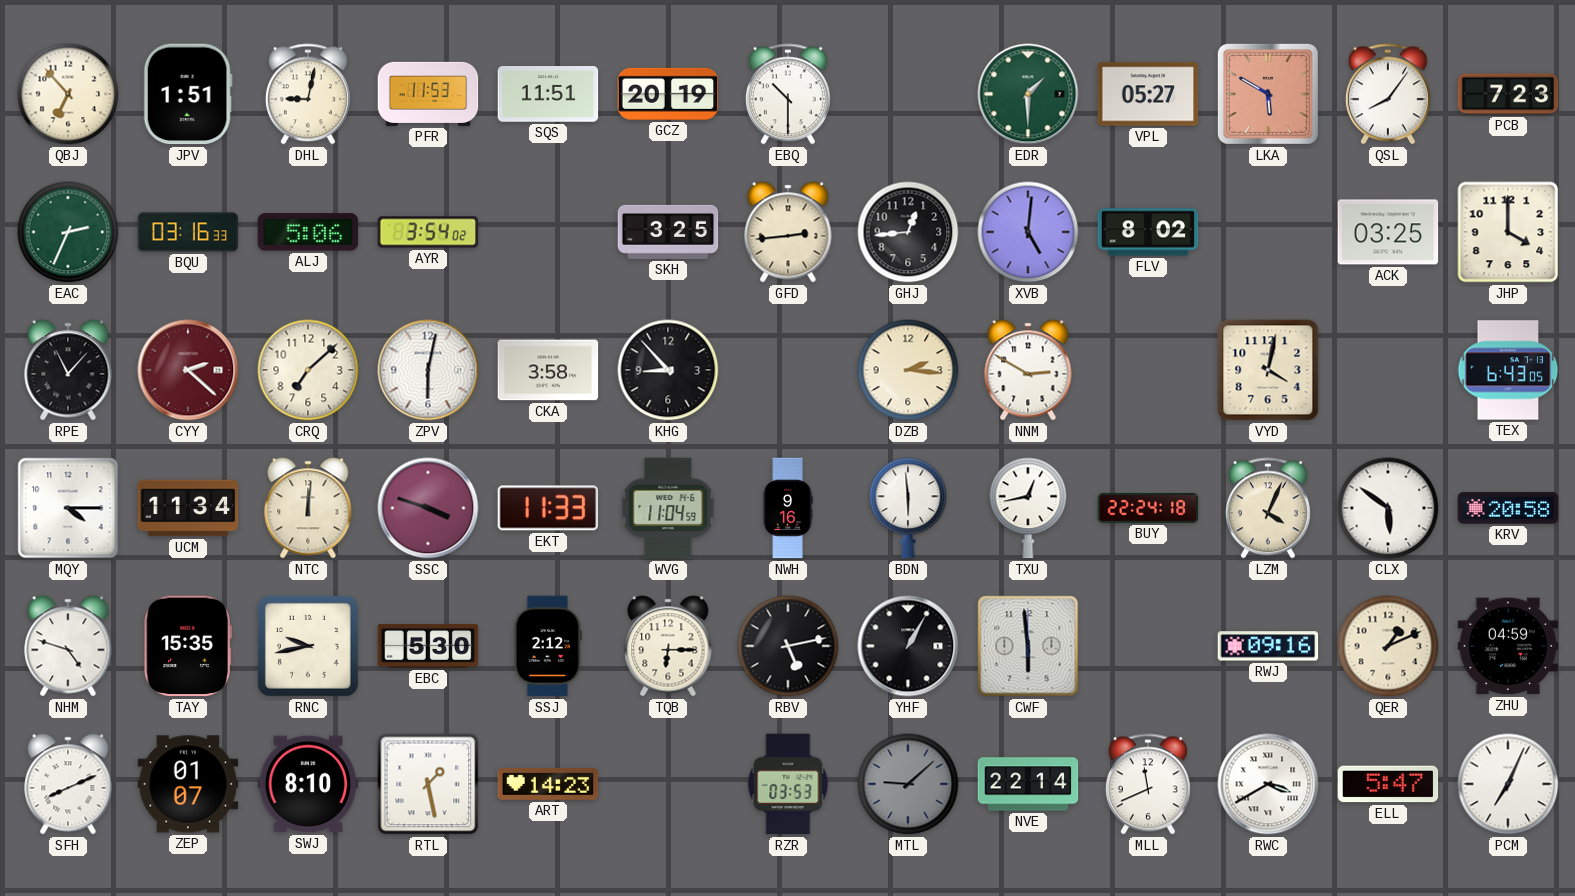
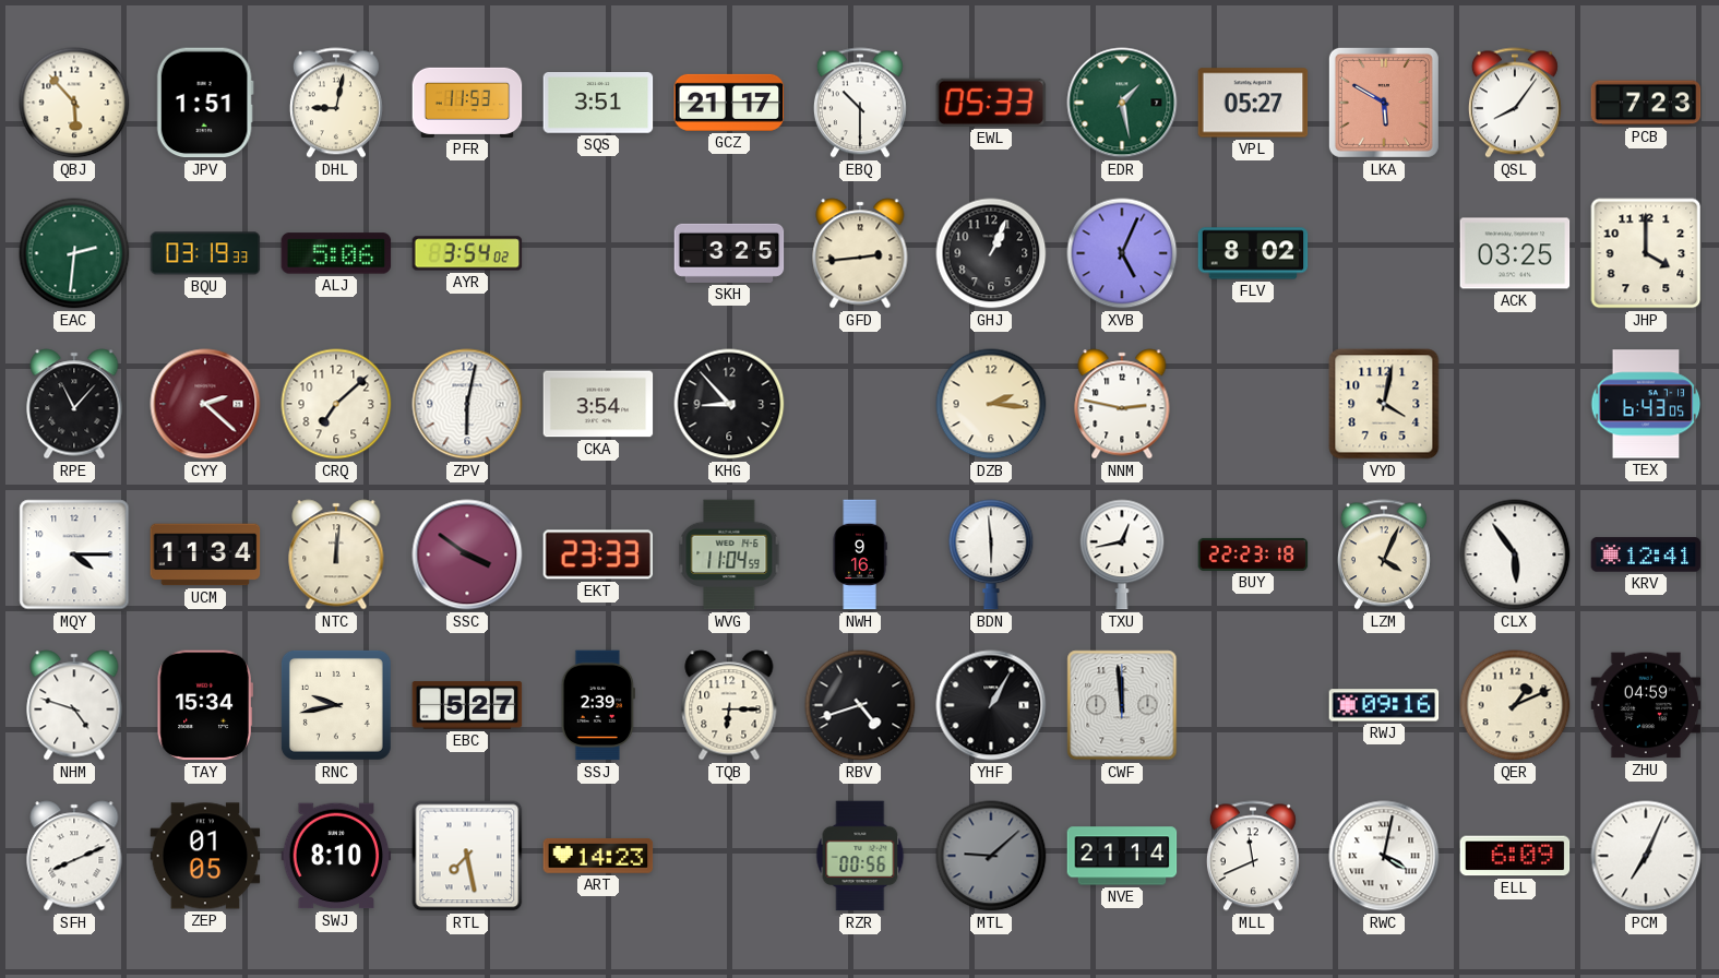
QBJ: 6:53 -> 5:53
SQS: 11:51 -> 3:51
GCZ: 20:19 -> 21:17
EWL: none -> 05:33
EDR: 1:30 -> 1:28
EAC: 2:34 -> 2:31
BQU: 03:16 -> 03:19
GHJ: 12:44 -> 1:04
XVB: 5:01 -> 5:04
CKA: 3:58 -> 3:54
NNM: 2:50 -> 2:47
SSC: 3:48 -> 3:51
EKT: 11:33 -> 23:33
BUY: 22:24 -> 22:23
CLX: 5:51 -> 5:54
KRV: 20:58 -> 12:41
TAY: 15:35 -> 15:34
EBC: 5:30 -> 5:27
SSJ: 2:12 -> 2:39
RBV: 5:13 -> 4:42
CWF: 5:59 -> 11:59
ZEP: 01:07 -> 01:05
RTL: 1:28 -> 7:28
RZR: 03:53 -> 00:56
NVE: 22:14 -> 21:14
RWC: 3:40 -> 4:02
ELL: 5:47 -> 6:09
